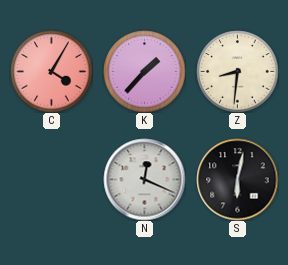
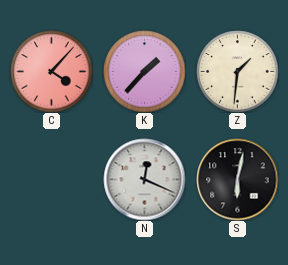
C: 4:05 -> 4:07
Z: 8:31 -> 1:31
